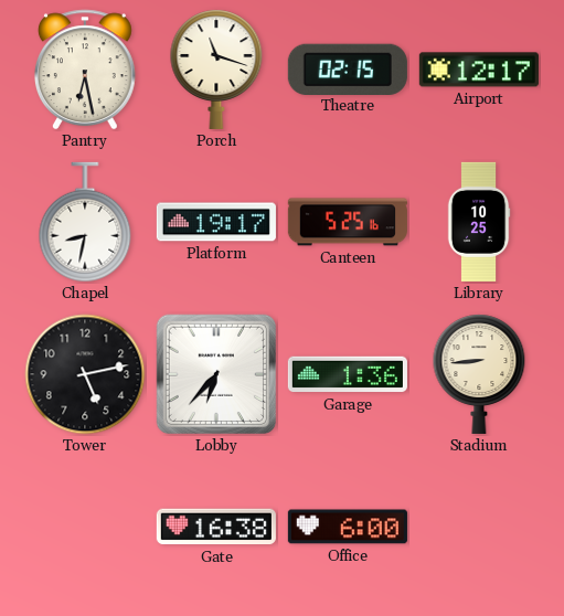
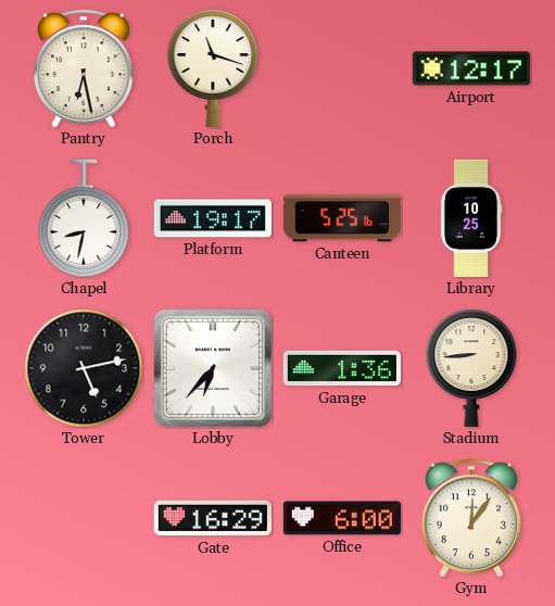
Theatre: 02:15 -> none
Gate: 16:38 -> 16:29
Gym: none -> 12:06
